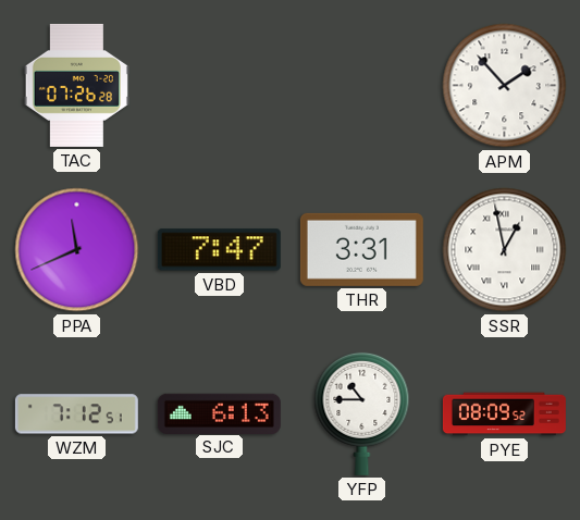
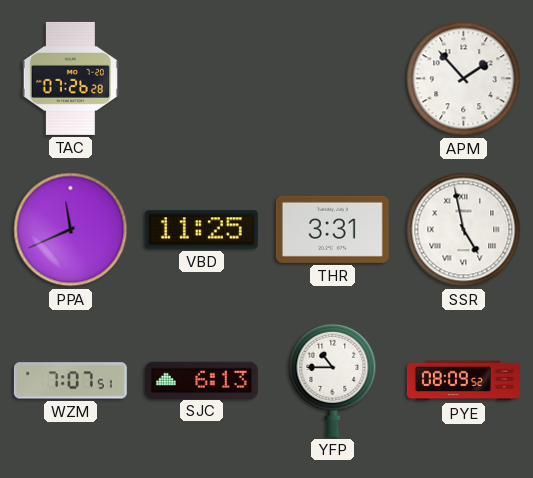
VBD: 7:47 -> 11:25
SSR: 12:58 -> 4:58
WZM: 7:12 -> 7:07
